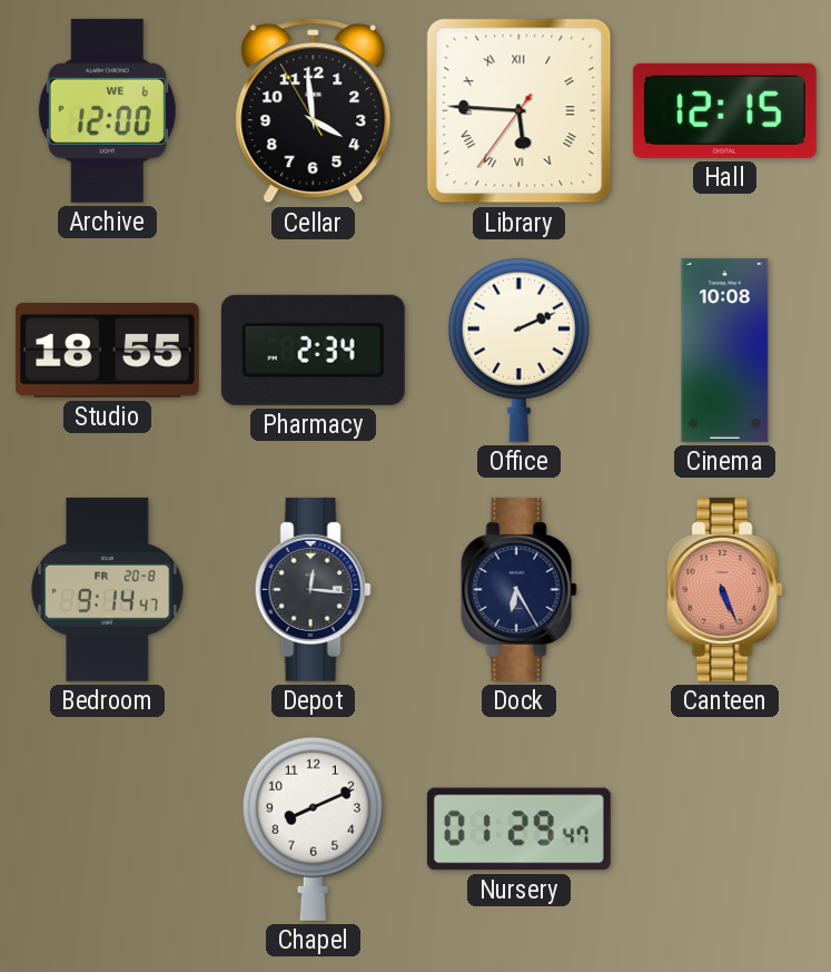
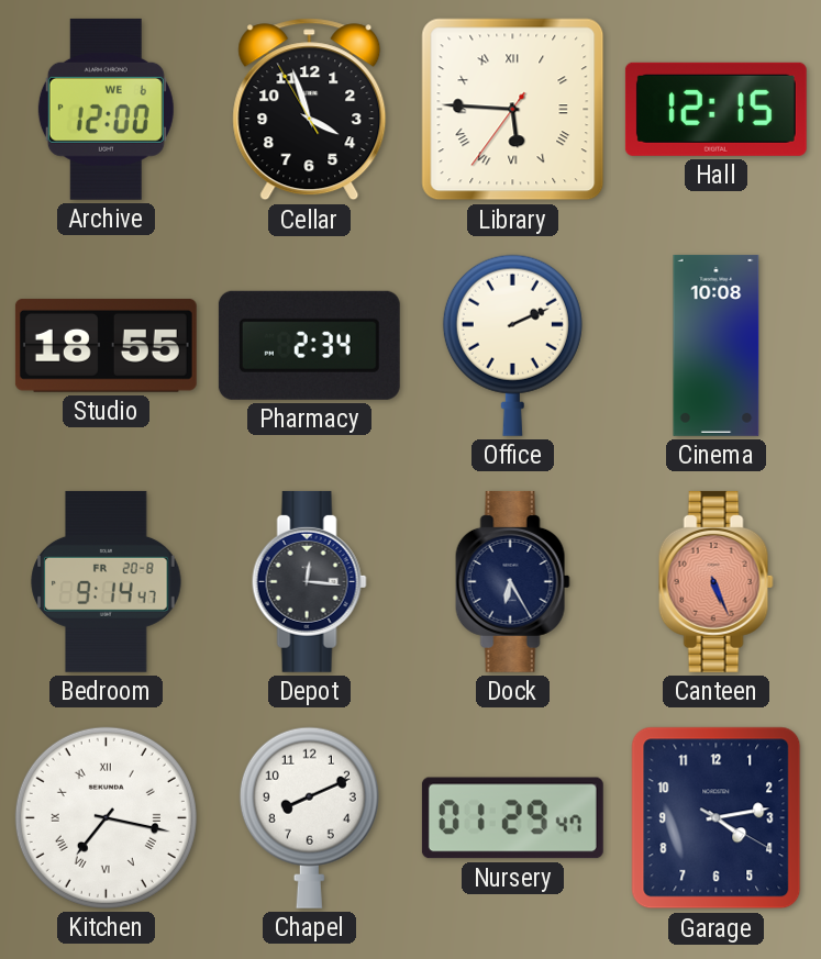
Cellar: 3:58 -> 3:56
Kitchen: none -> 7:17
Garage: none -> 4:13
